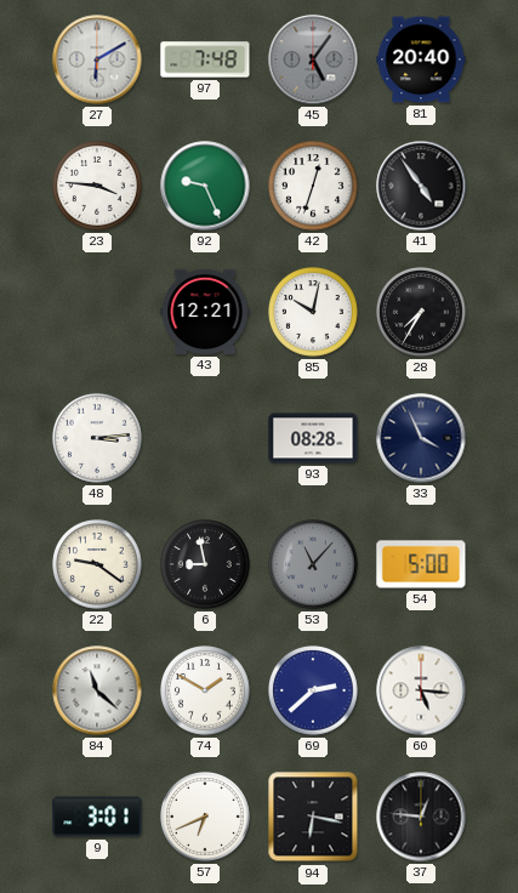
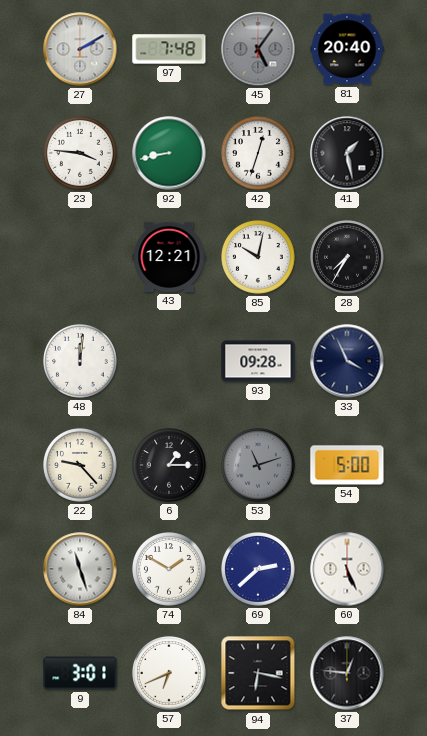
27: 6:10 -> 2:10
92: 9:26 -> 8:43
41: 4:54 -> 1:28
48: 3:14 -> 12:01
93: 08:28 -> 09:28
22: 9:21 -> 9:23
6: 8:58 -> 1:15
53: 11:07 -> 11:12
84: 11:22 -> 11:27
60: 5:16 -> 5:26
